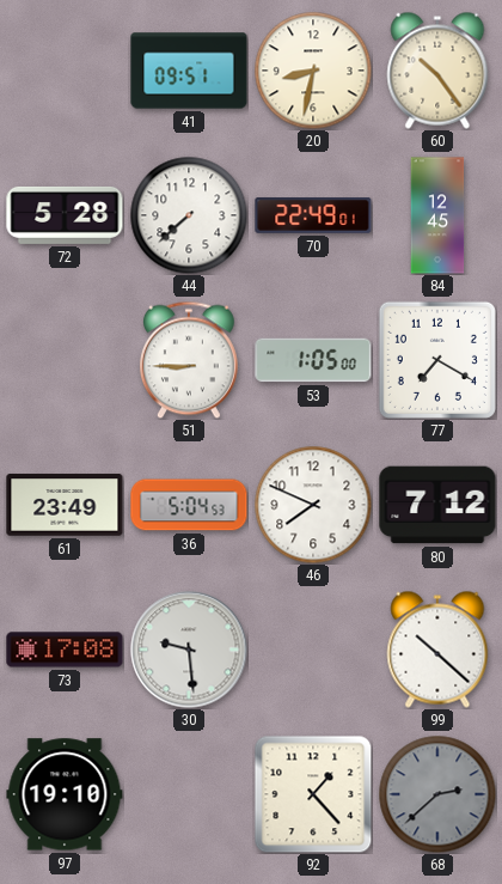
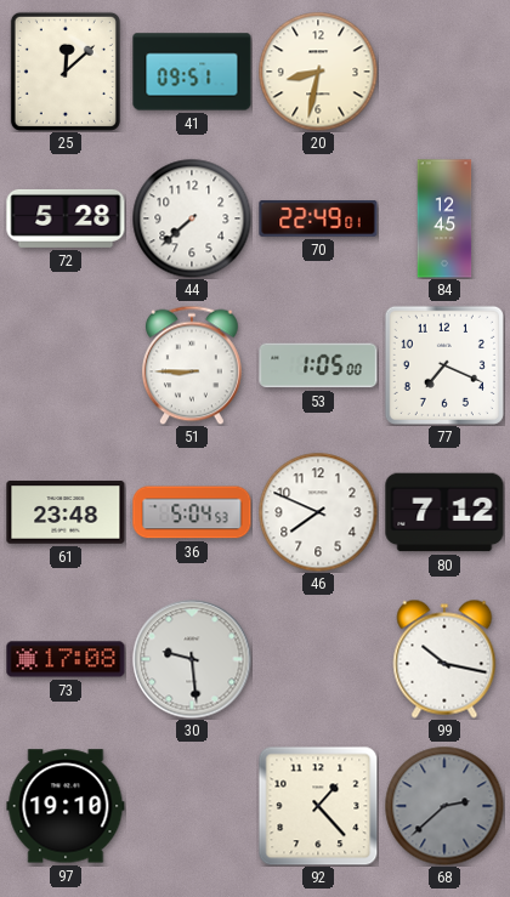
25: none -> 12:08
60: 10:24 -> none
77: 7:20 -> 7:19
61: 23:49 -> 23:48
99: 10:22 -> 10:17
